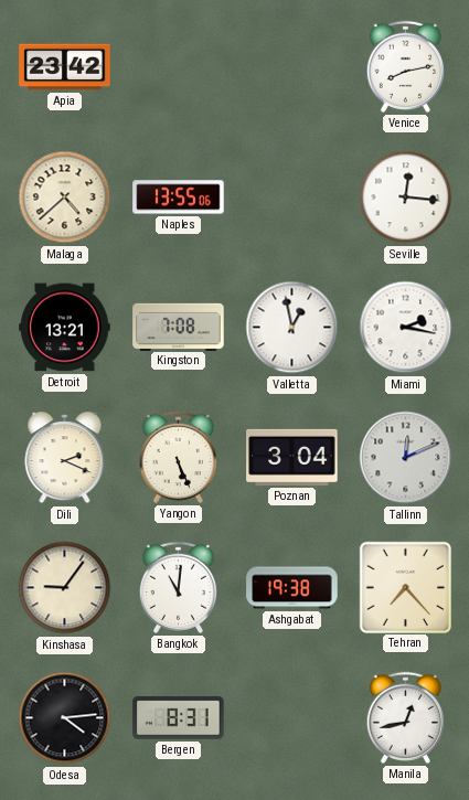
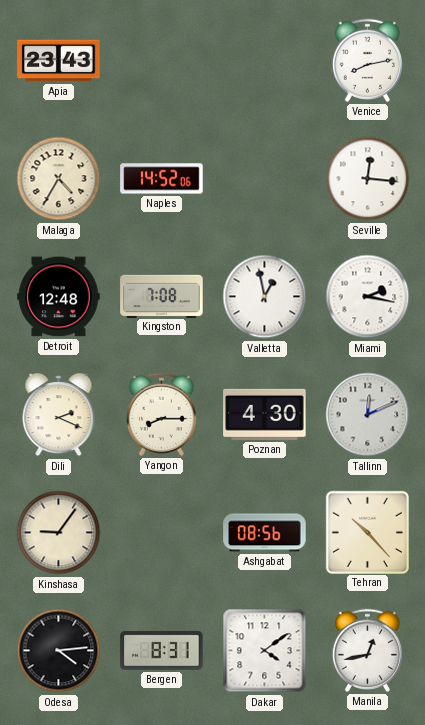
Apia: 23:42 -> 23:43
Malaga: 4:38 -> 4:35
Naples: 13:55 -> 14:52
Detroit: 13:21 -> 12:48
Yangon: 5:26 -> 8:15
Poznan: 3:04 -> 4:30
Bangkok: 11:01 -> none
Ashgabat: 19:38 -> 08:56
Tehran: 7:23 -> 10:23
Dakar: none -> 4:09
